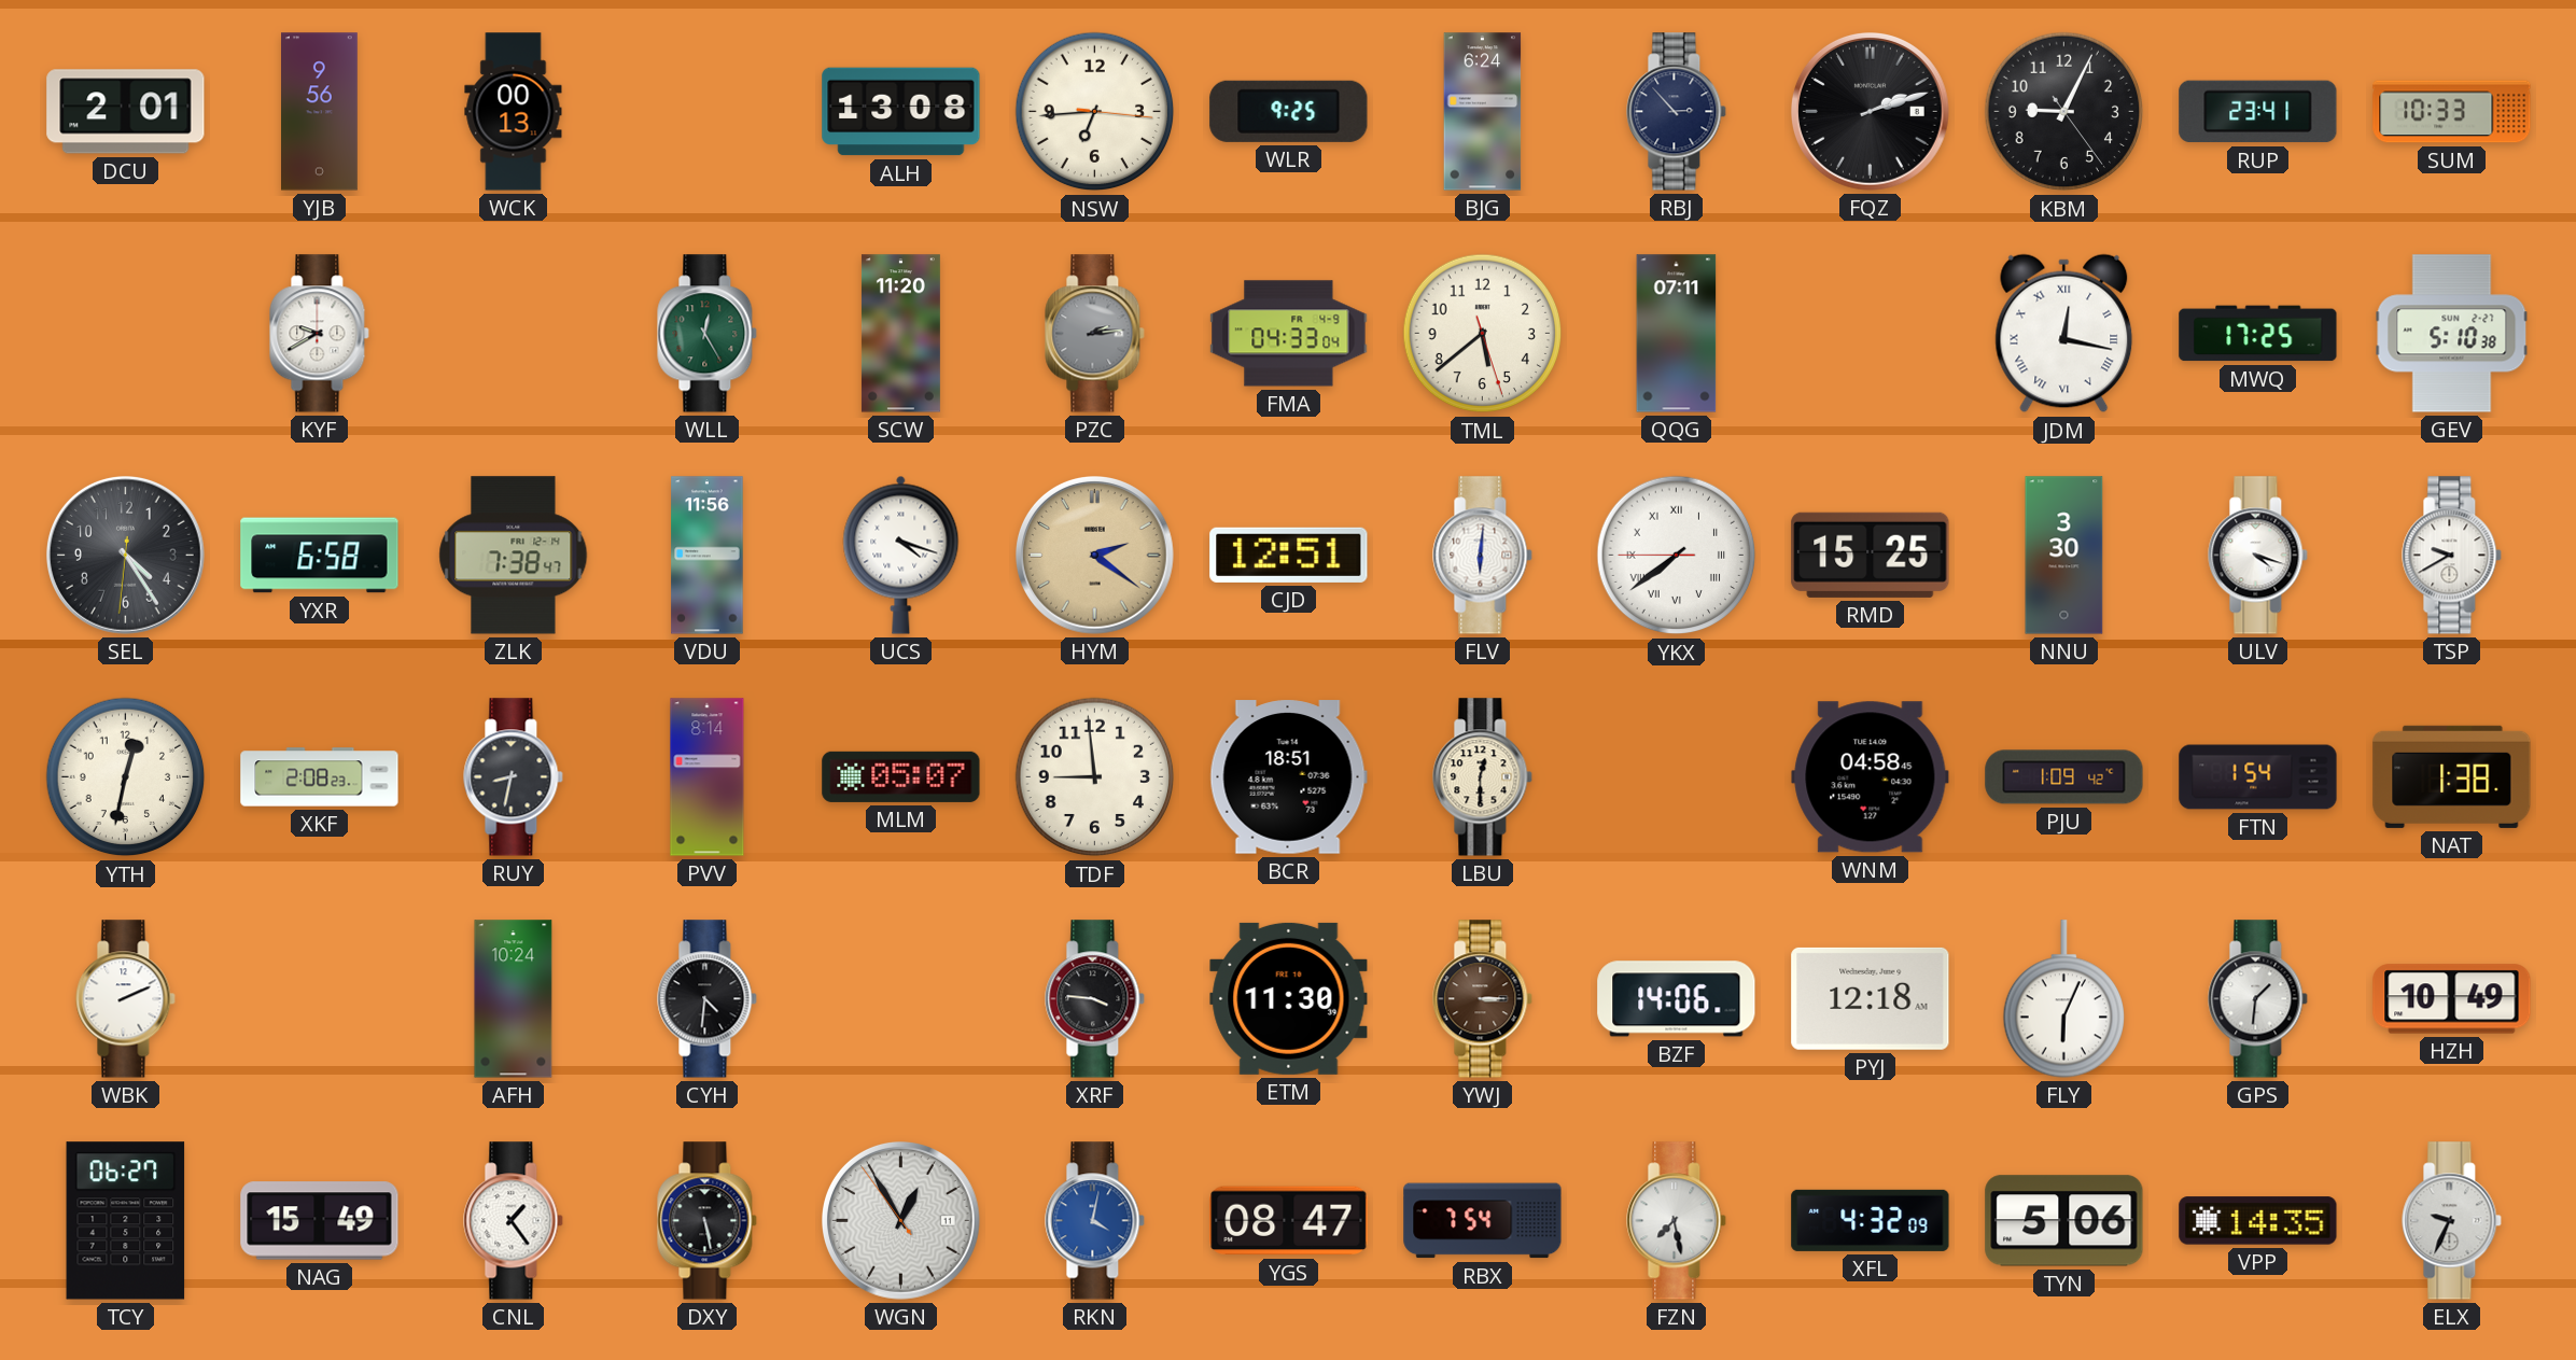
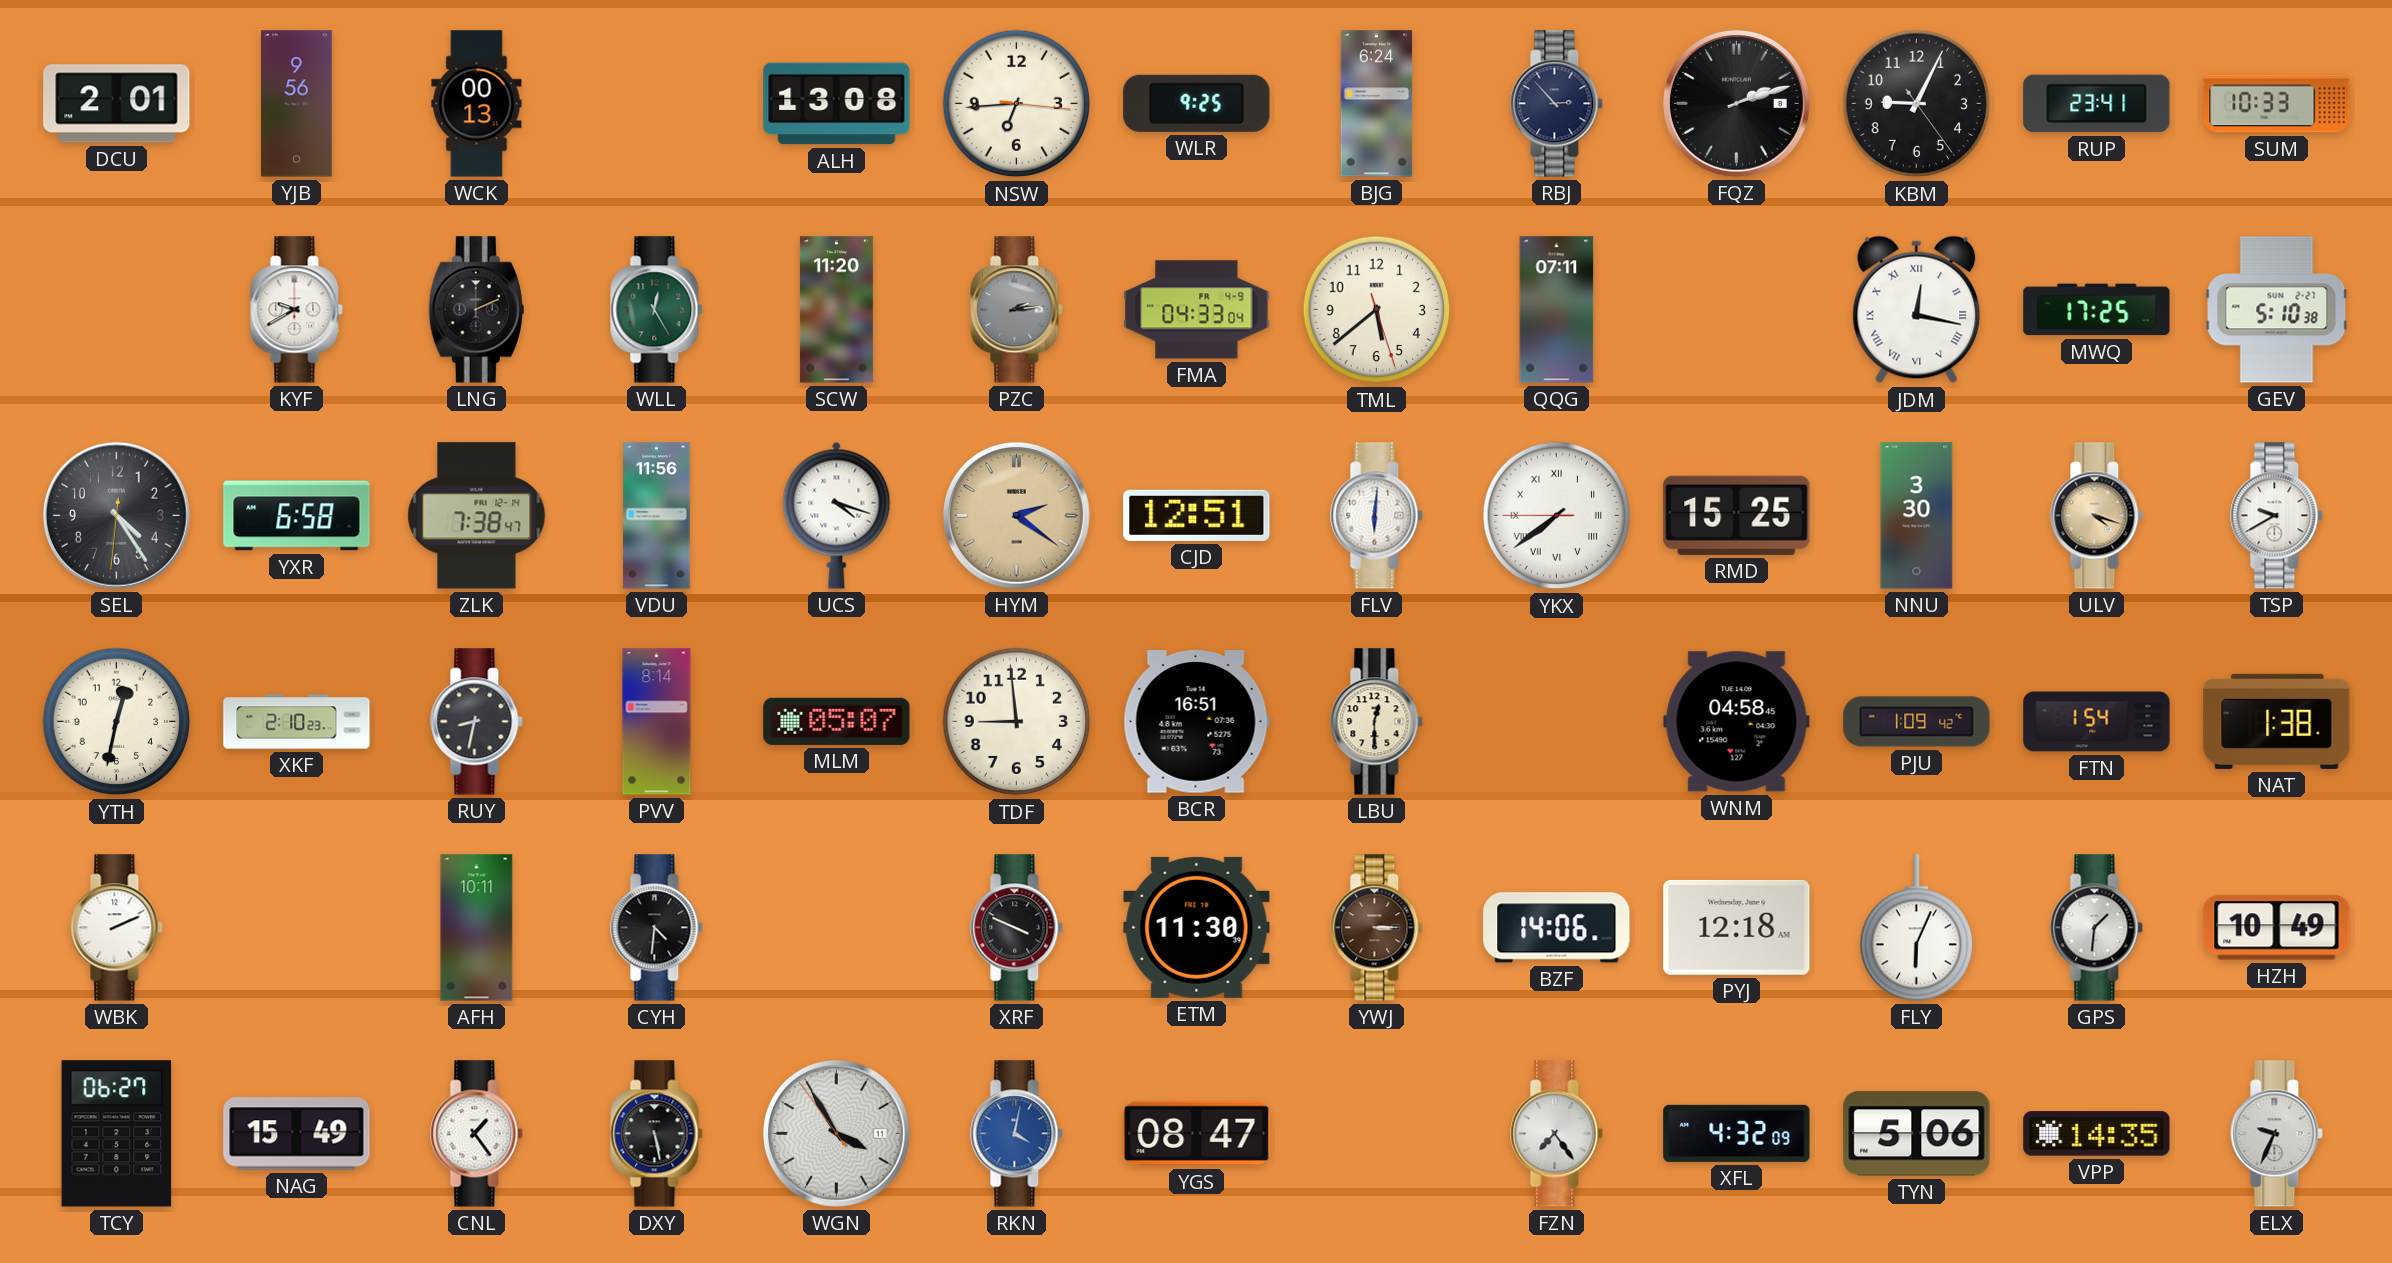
LNG: none -> 2:11
ULV dial: white -> champagne
XKF: 2:08 -> 2:10
BCR: 18:51 -> 16:51
AFH: 10:24 -> 10:11
XRF: 3:46 -> 3:49
WGN: 12:54 -> 3:54
RBX: 7:54 -> none
FZN: 7:28 -> 7:24
